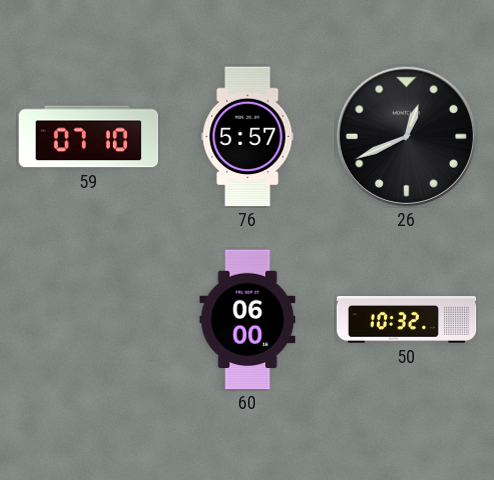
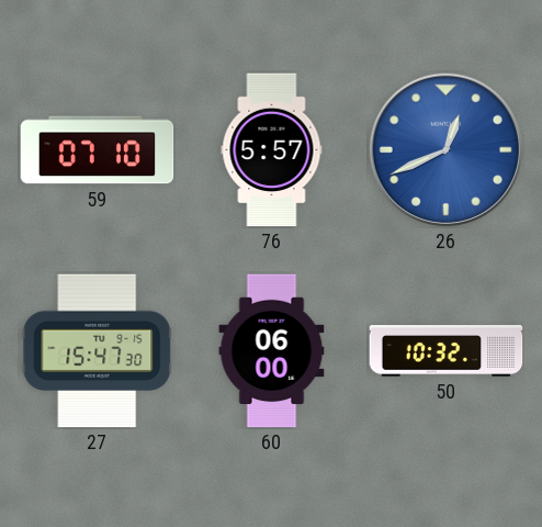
26 dial: black -> blue
27: none -> 15:47
